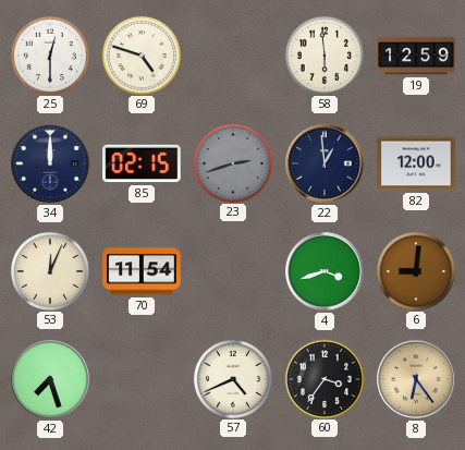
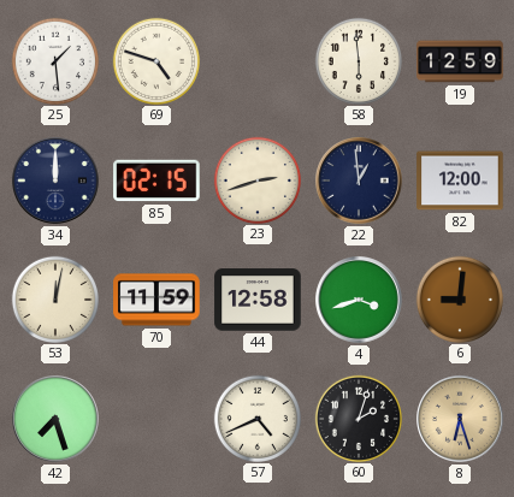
25: 12:30 -> 1:29
23 dial: grey -> cream
53: 12:04 -> 12:02
70: 11:54 -> 11:59
44: none -> 12:58
60: 3:36 -> 2:03
8: 6:24 -> 6:27
